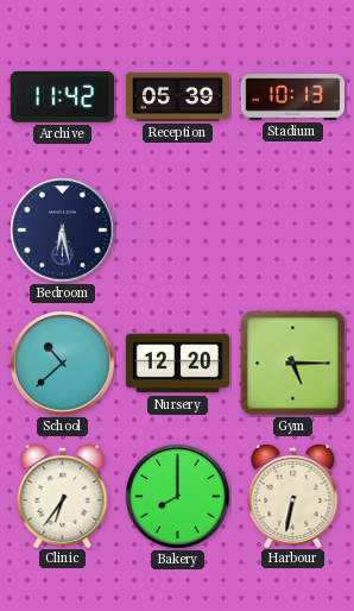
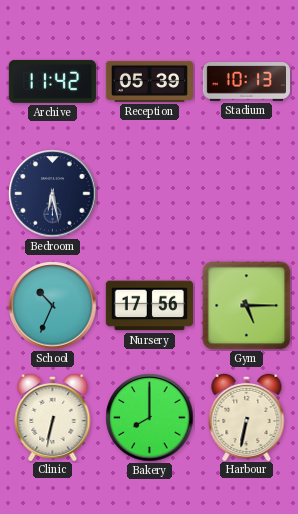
School: 10:38 -> 10:34
Nursery: 12:20 -> 17:56
Clinic: 6:36 -> 6:32
